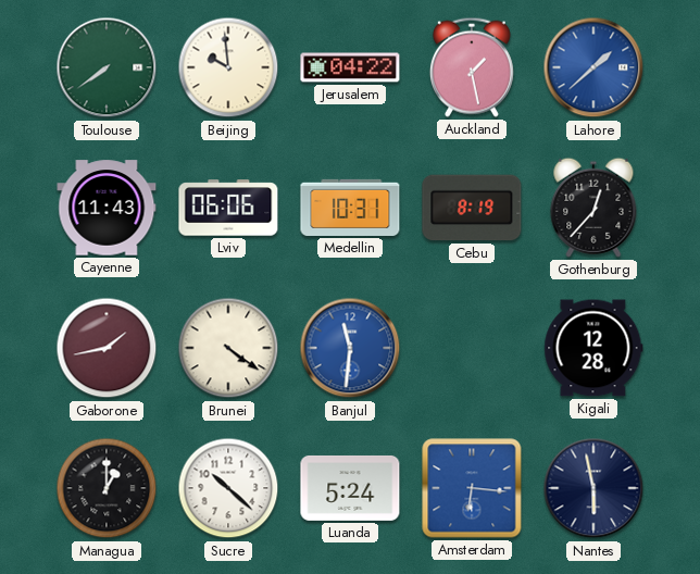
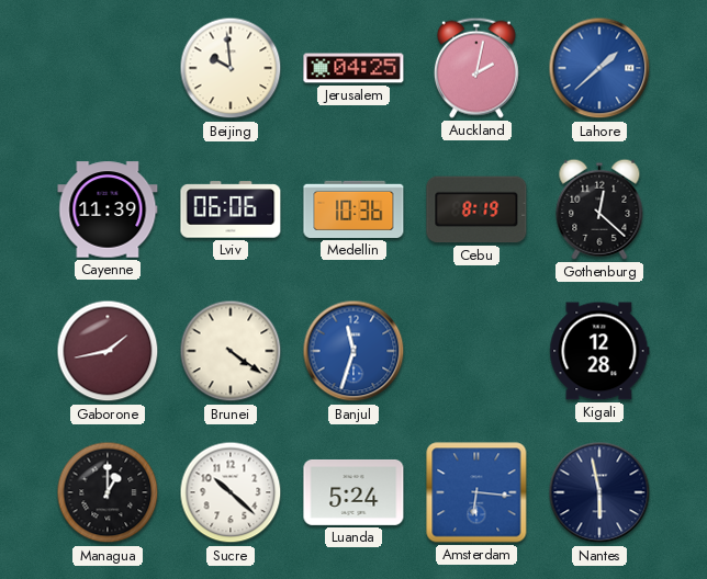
Toulouse: 7:39 -> none
Jerusalem: 04:22 -> 04:25
Auckland: 1:28 -> 2:02
Cayenne: 11:43 -> 11:39
Medellin: 10:31 -> 10:36
Gothenburg: 12:37 -> 12:22
Banjul: 11:31 -> 11:33
